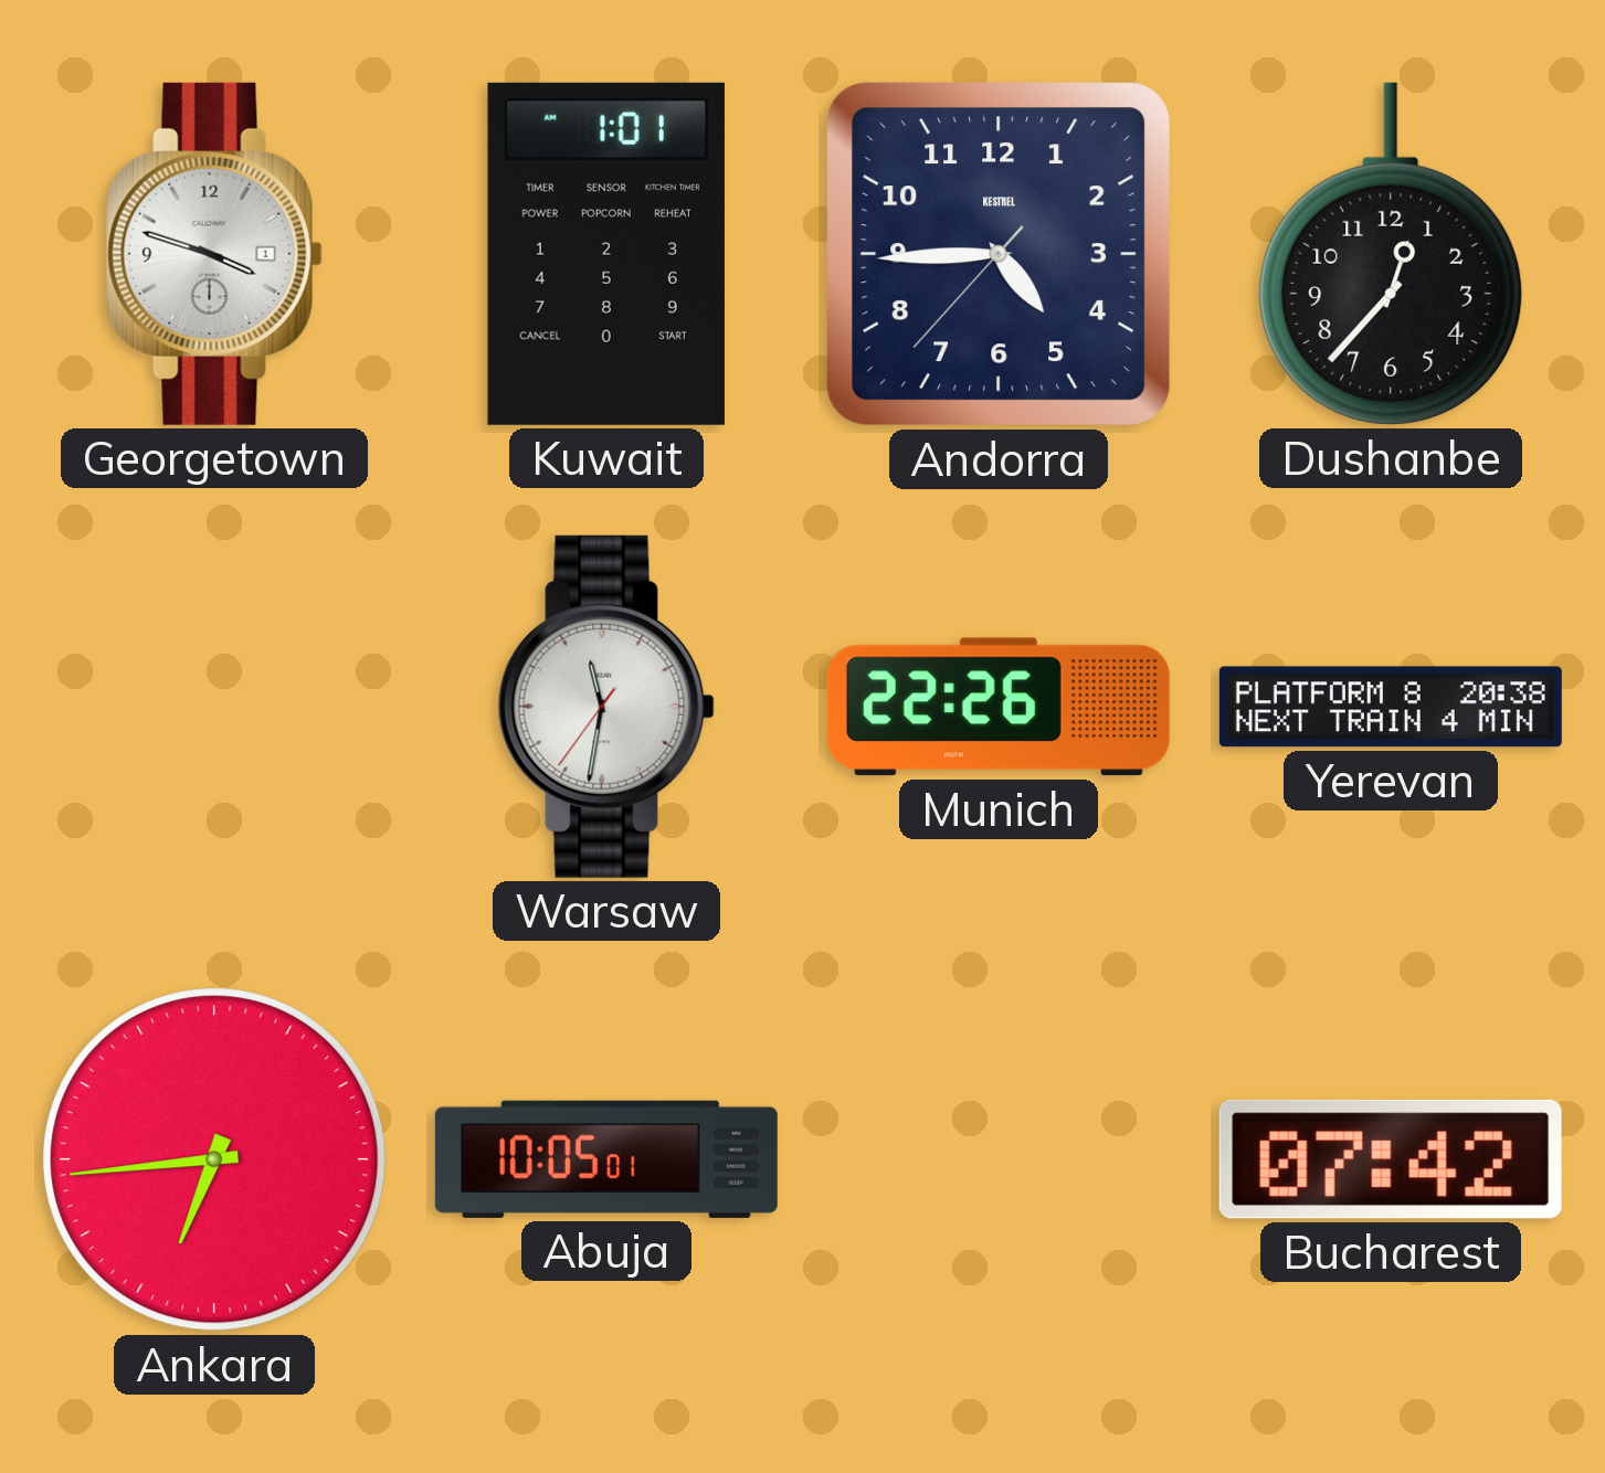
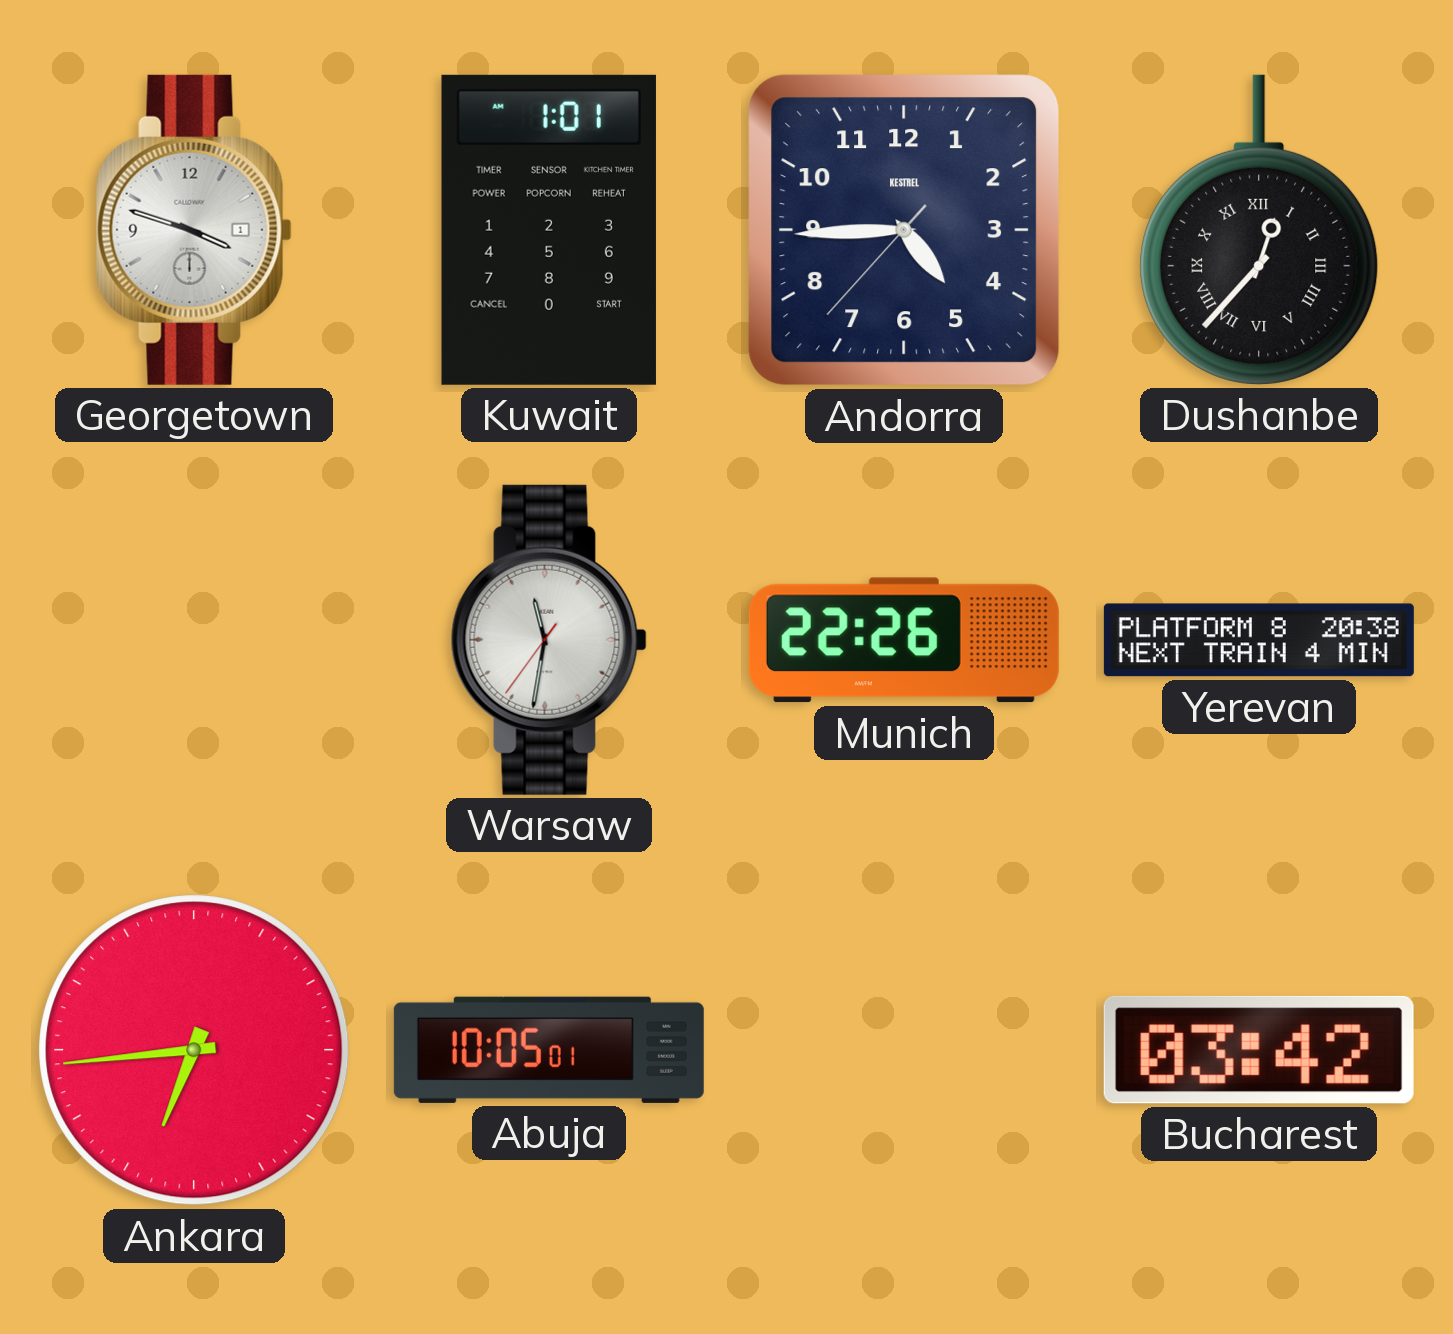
Dushanbe numerals: Arabic -> Roman
Bucharest: 07:42 -> 03:42
